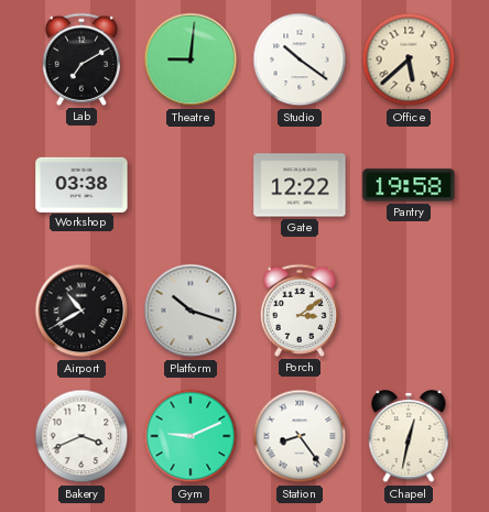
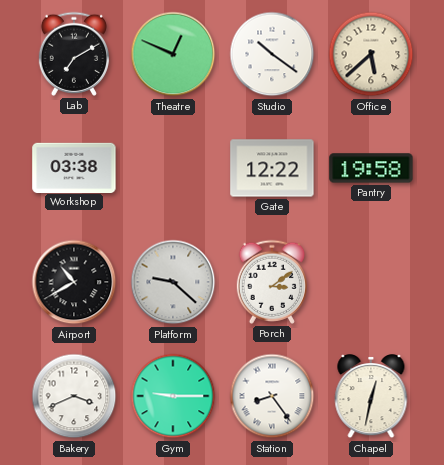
Theatre: 9:01 -> 12:49
Platform: 10:18 -> 9:22
Gym: 9:11 -> 9:15
